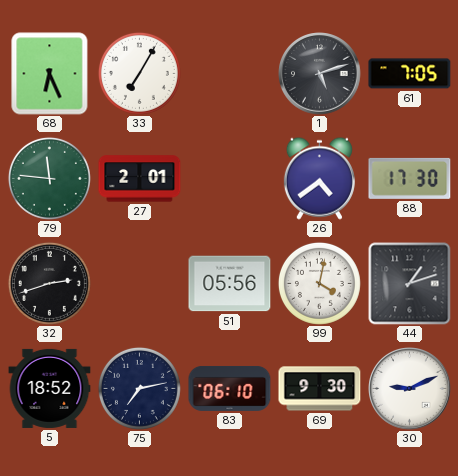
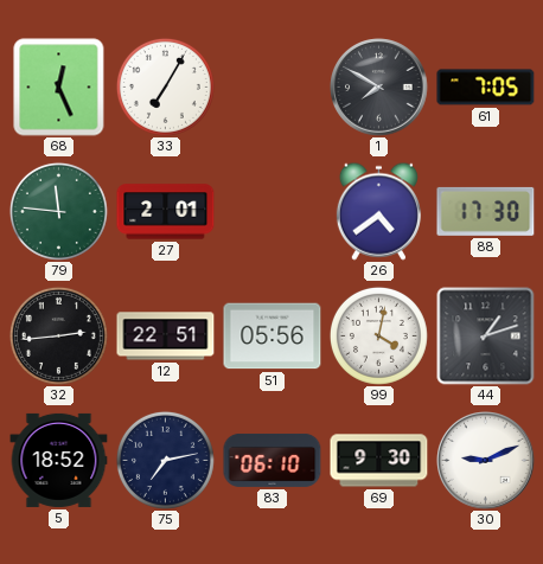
68: 6:26 -> 12:26
1: 5:12 -> 7:50
32: 2:42 -> 2:44
12: none -> 22:51
